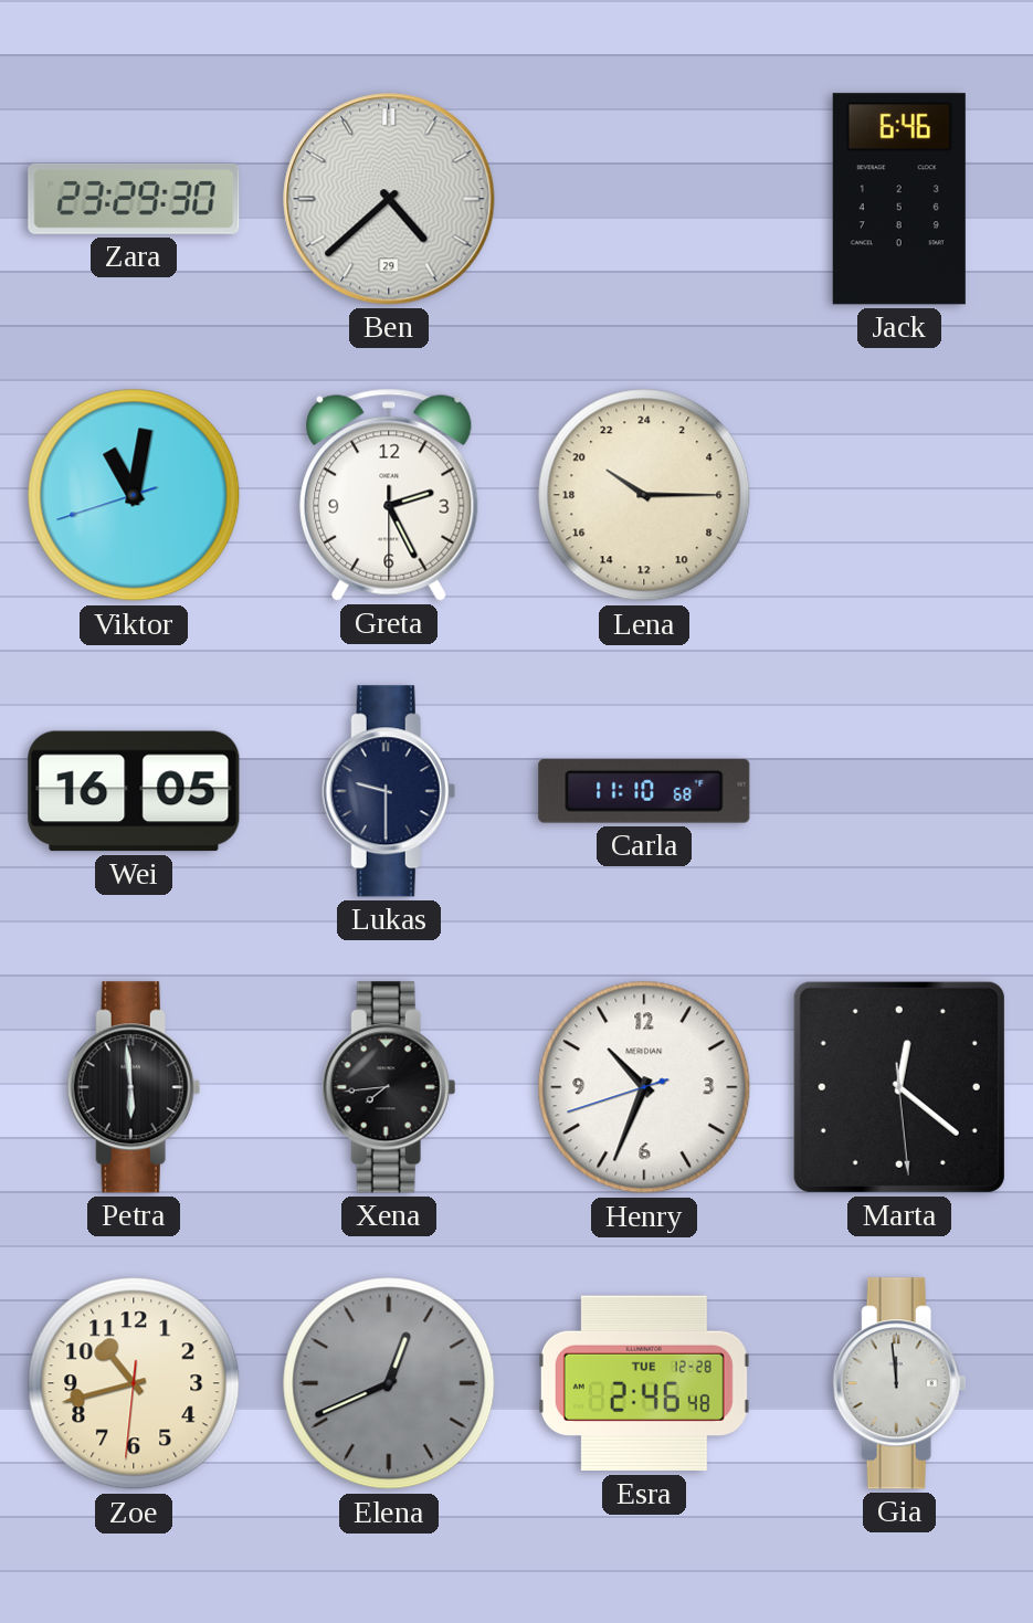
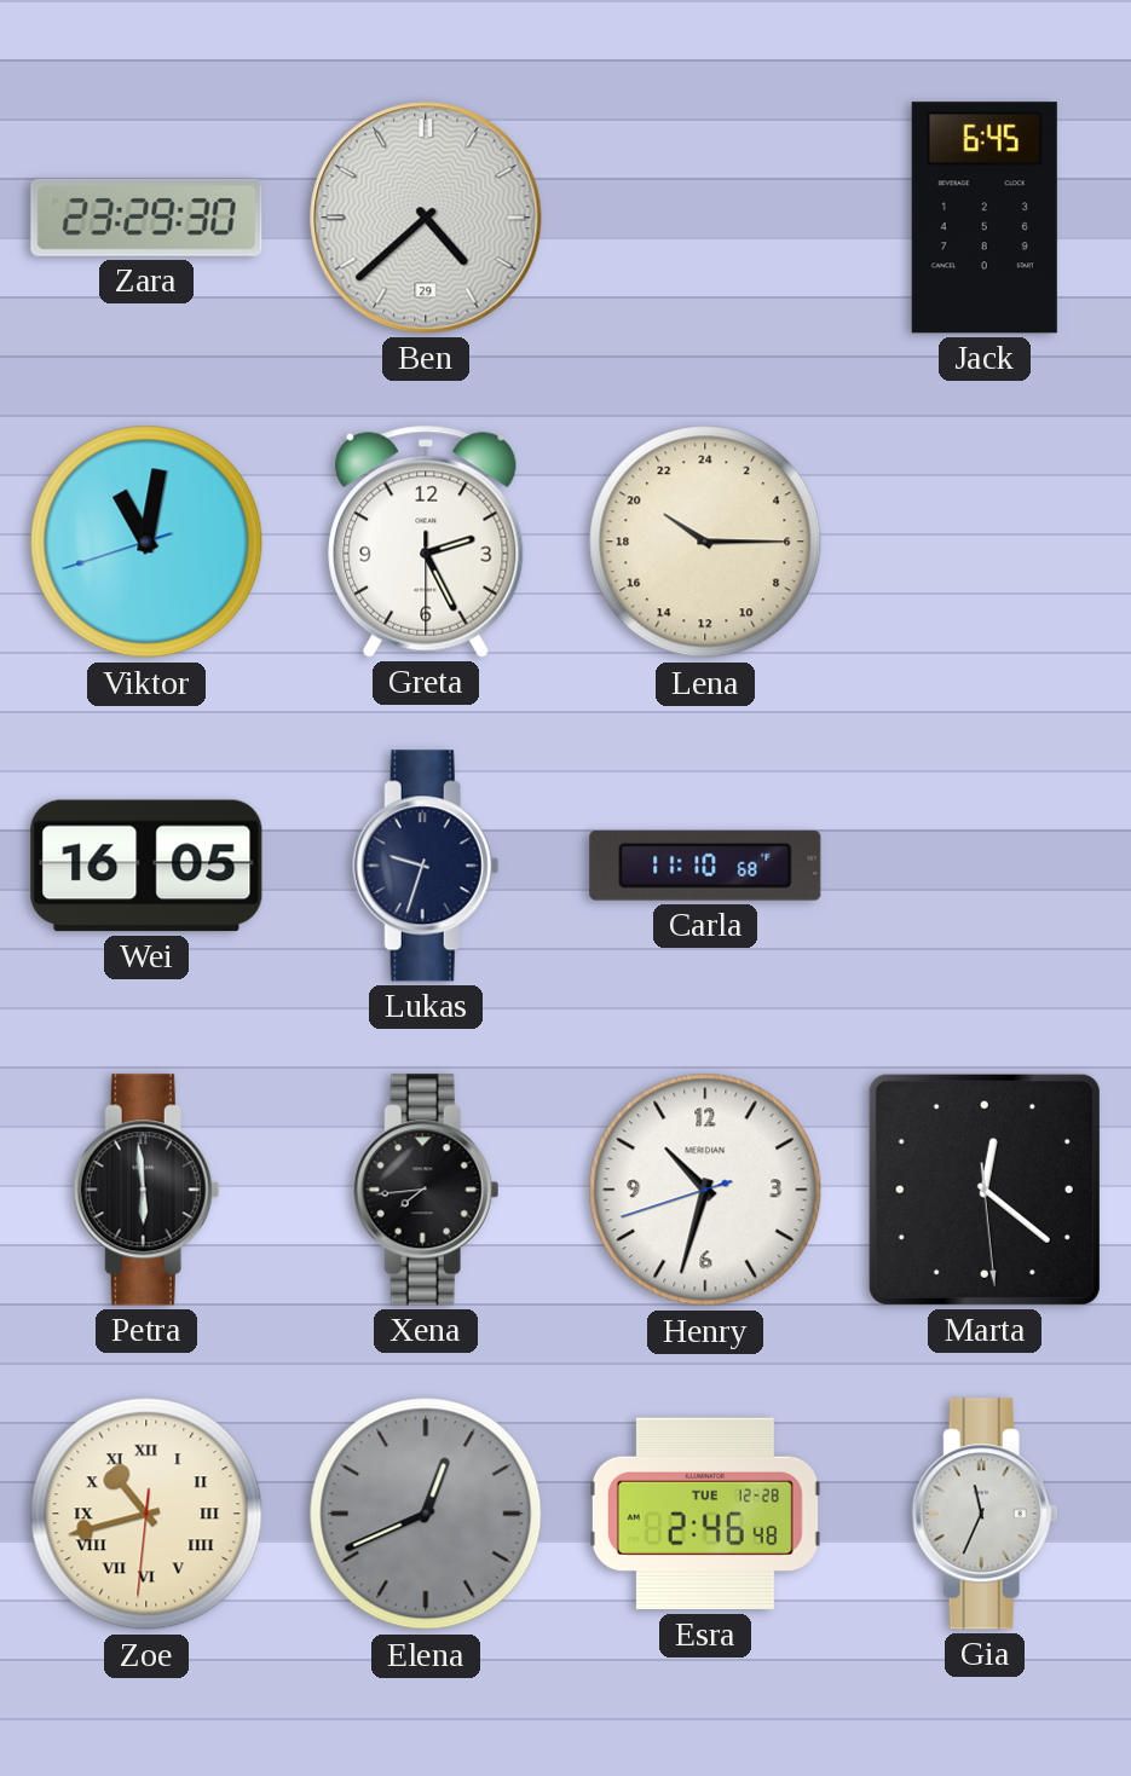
Jack: 6:46 -> 6:45
Lukas: 9:30 -> 9:33
Henry: 10:33 -> 10:32
Zoe numerals: Arabic -> Roman
Gia: 11:59 -> 11:34
